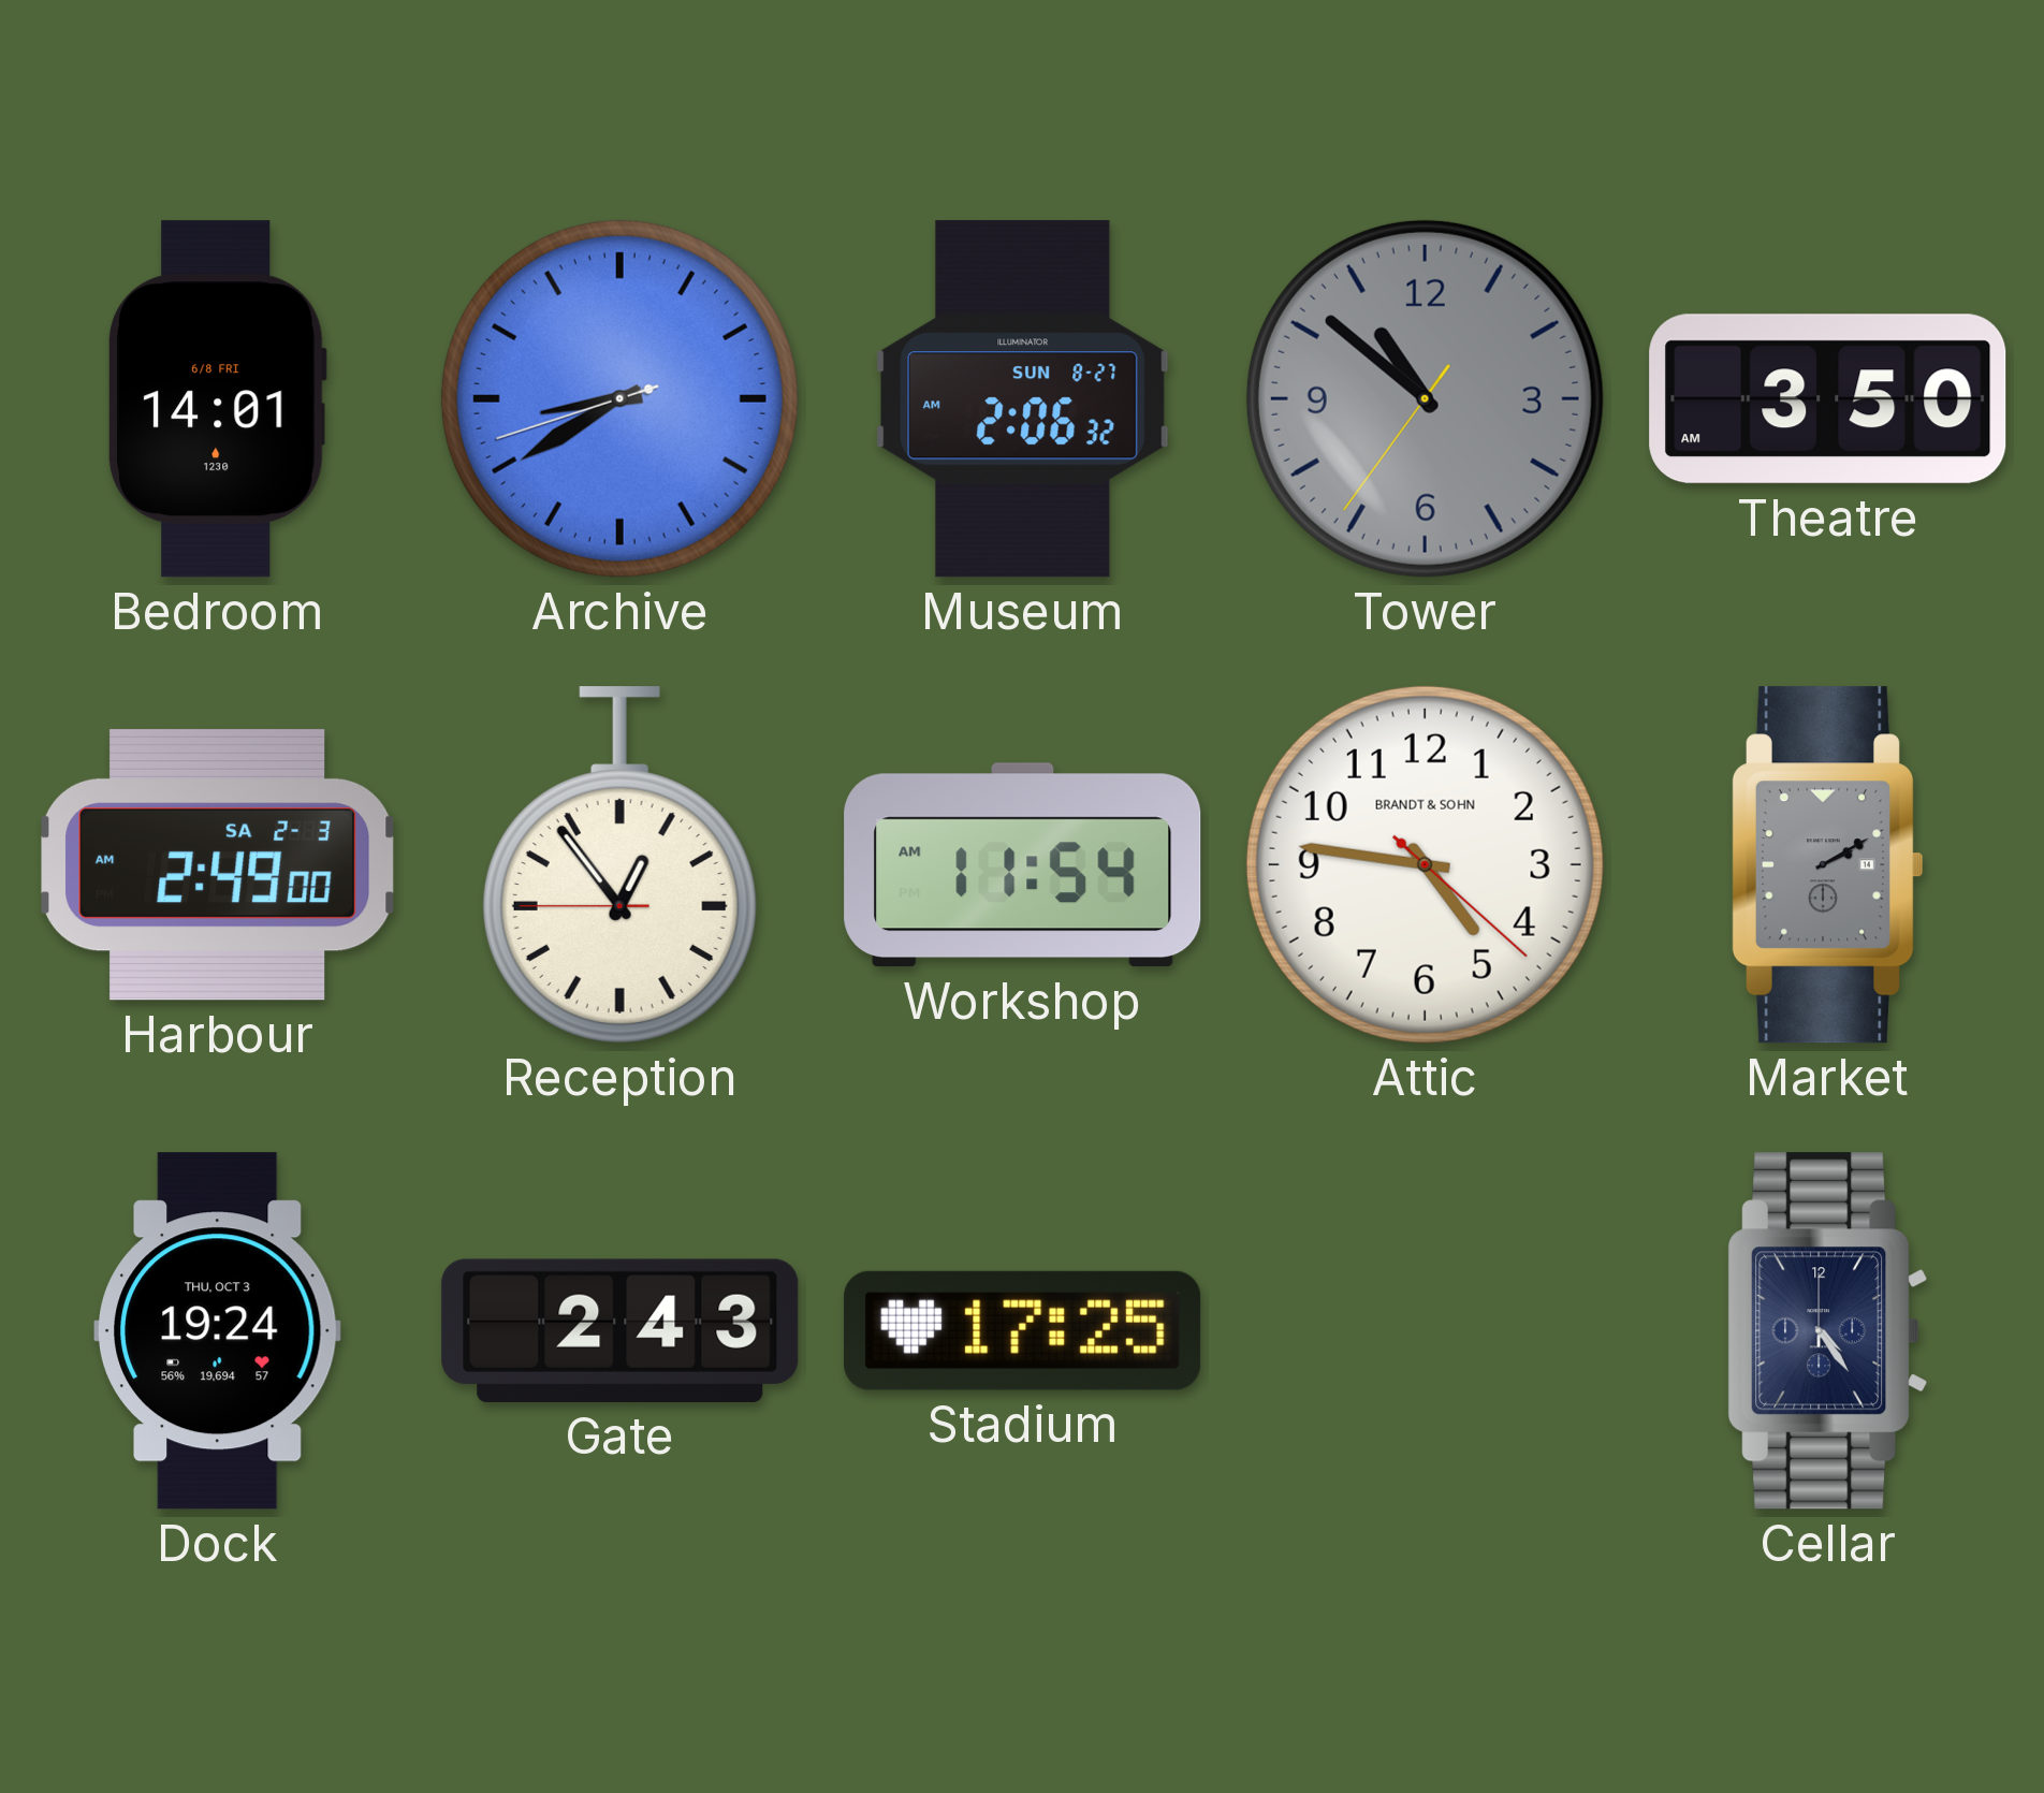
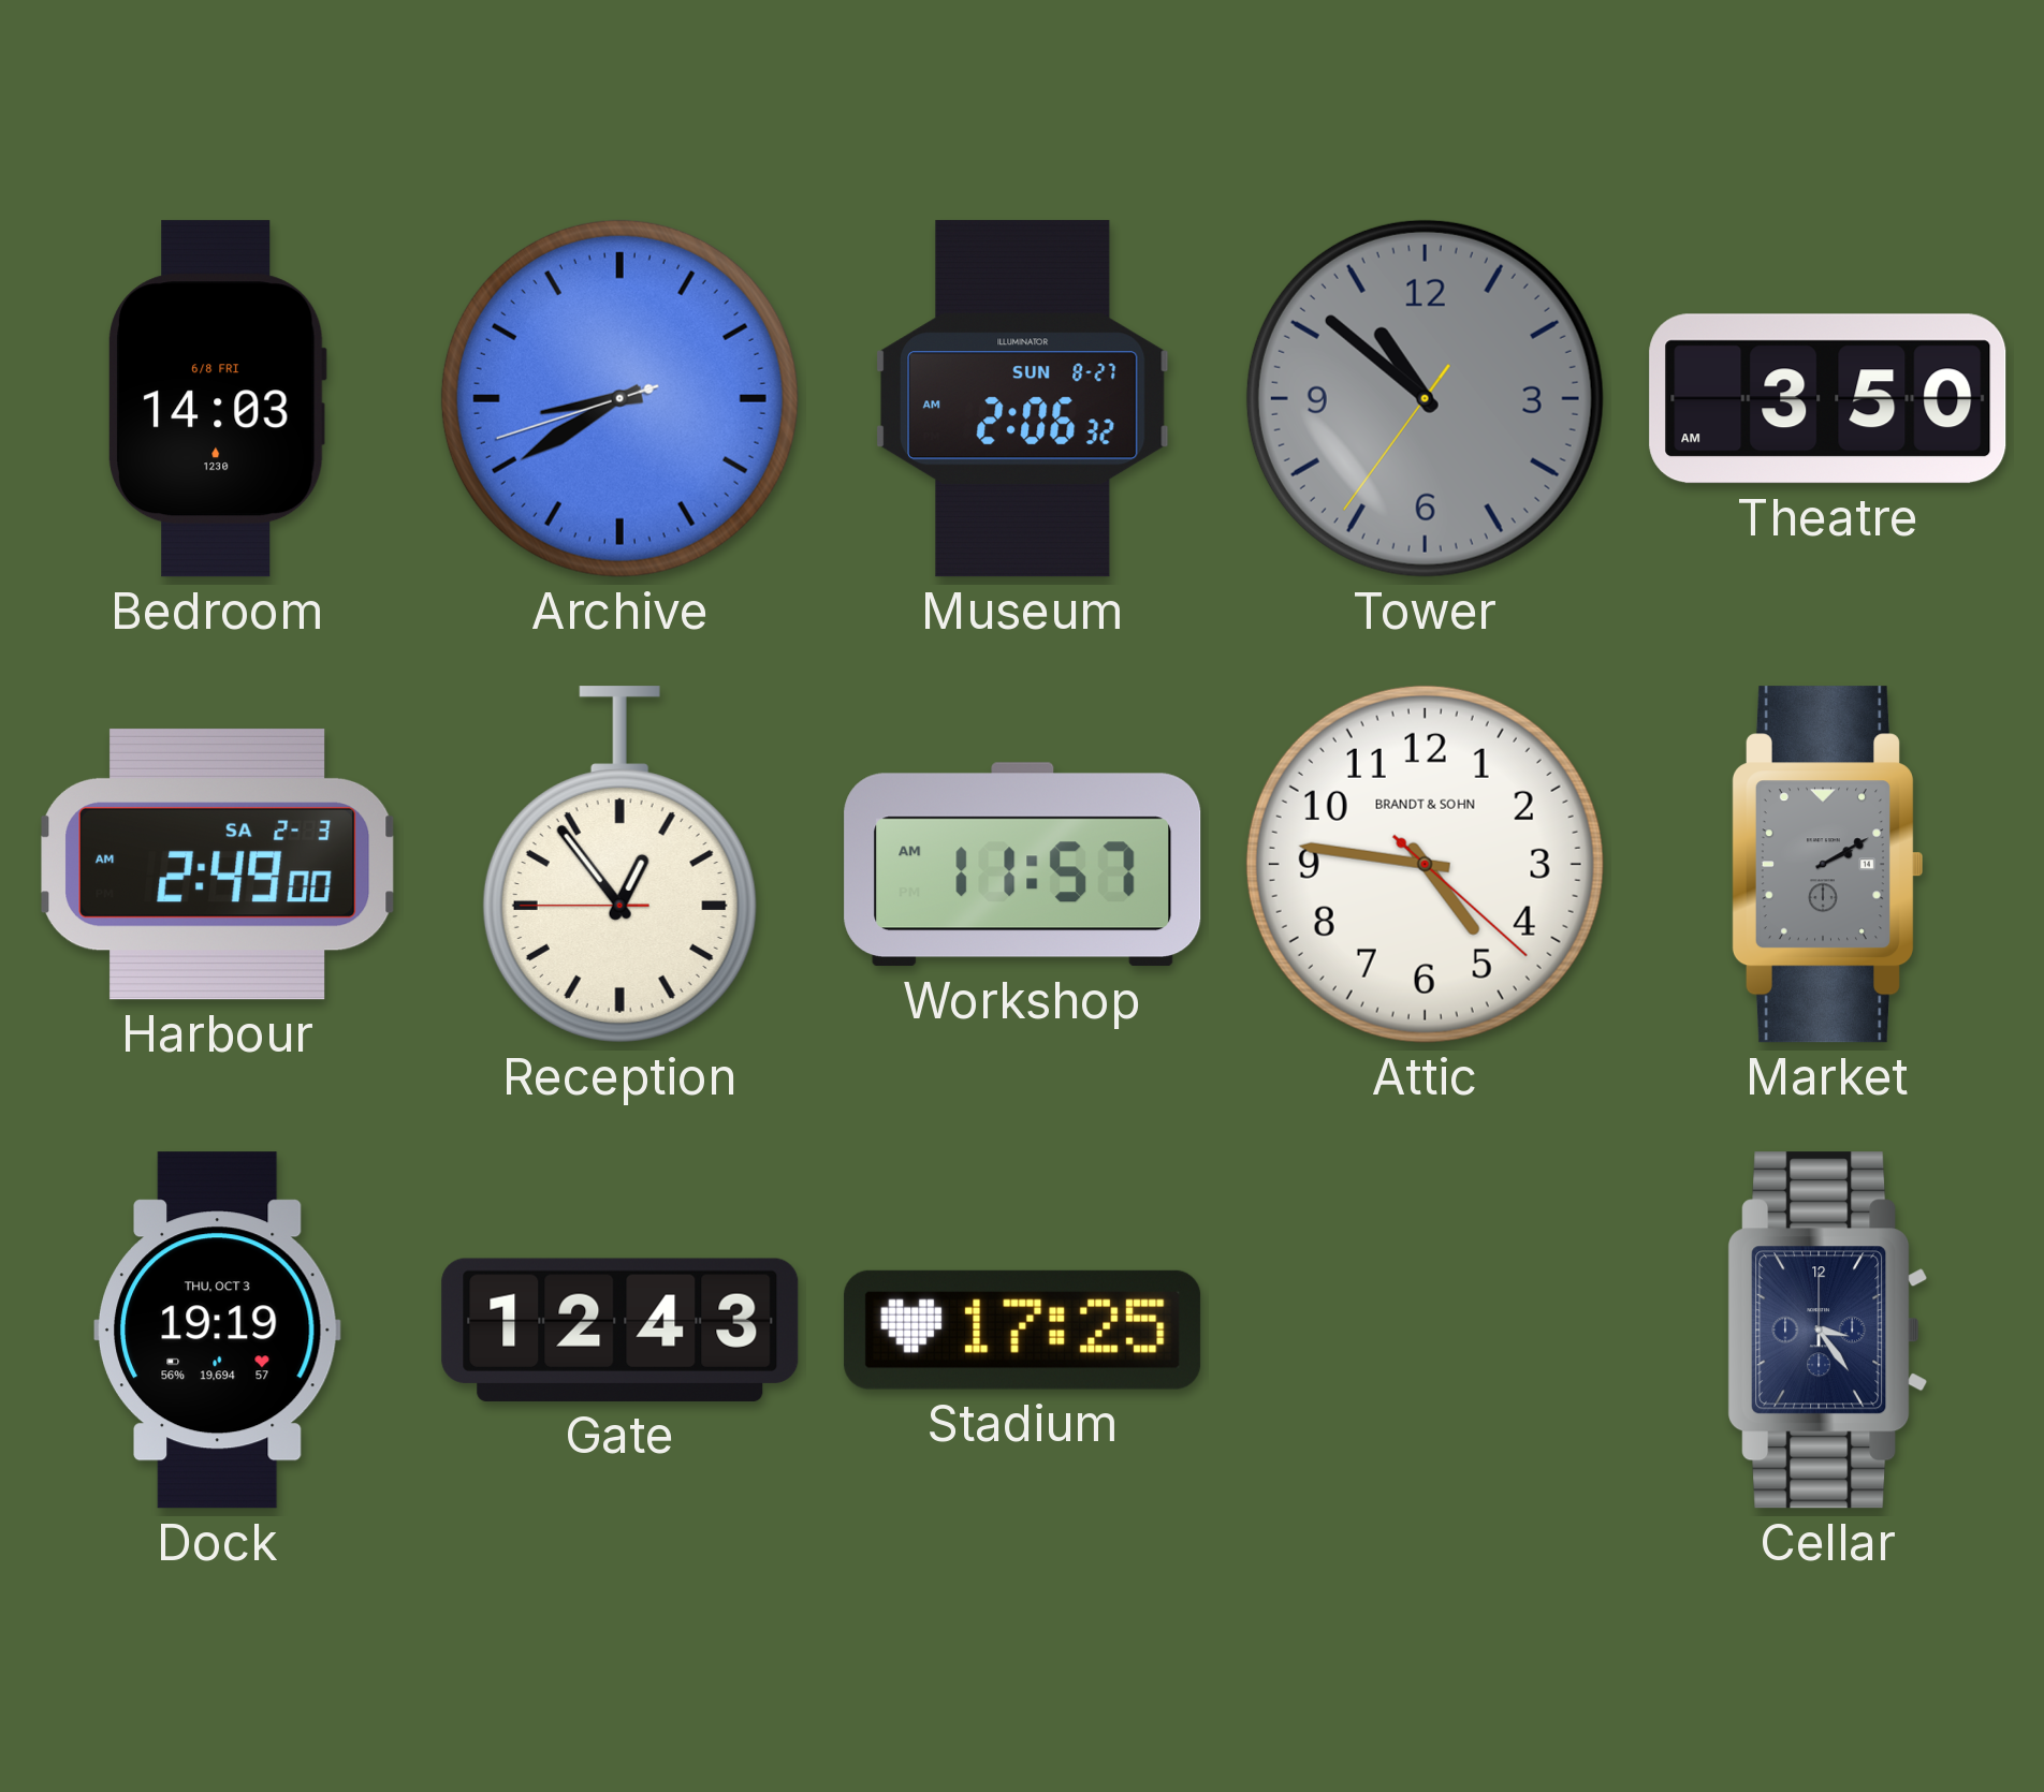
Bedroom: 14:01 -> 14:03
Workshop: 11:54 -> 11:57
Dock: 19:24 -> 19:19
Gate: 2:43 -> 12:43
Cellar: 4:24 -> 3:24
